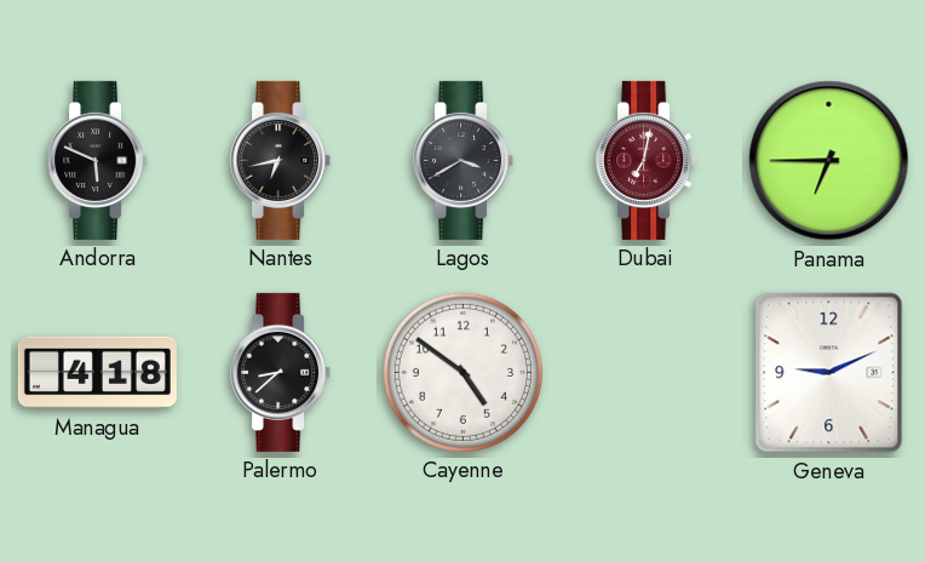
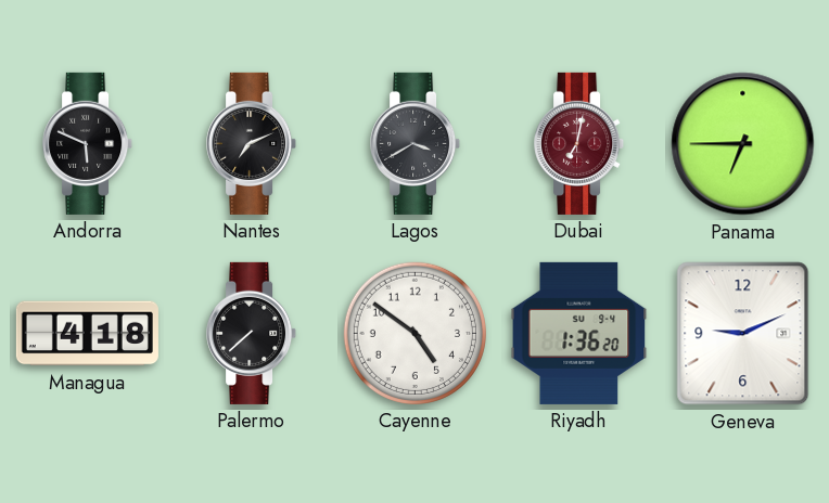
Nantes: 6:43 -> 7:11
Palermo: 8:38 -> 7:38
Riyadh: none -> 1:36
